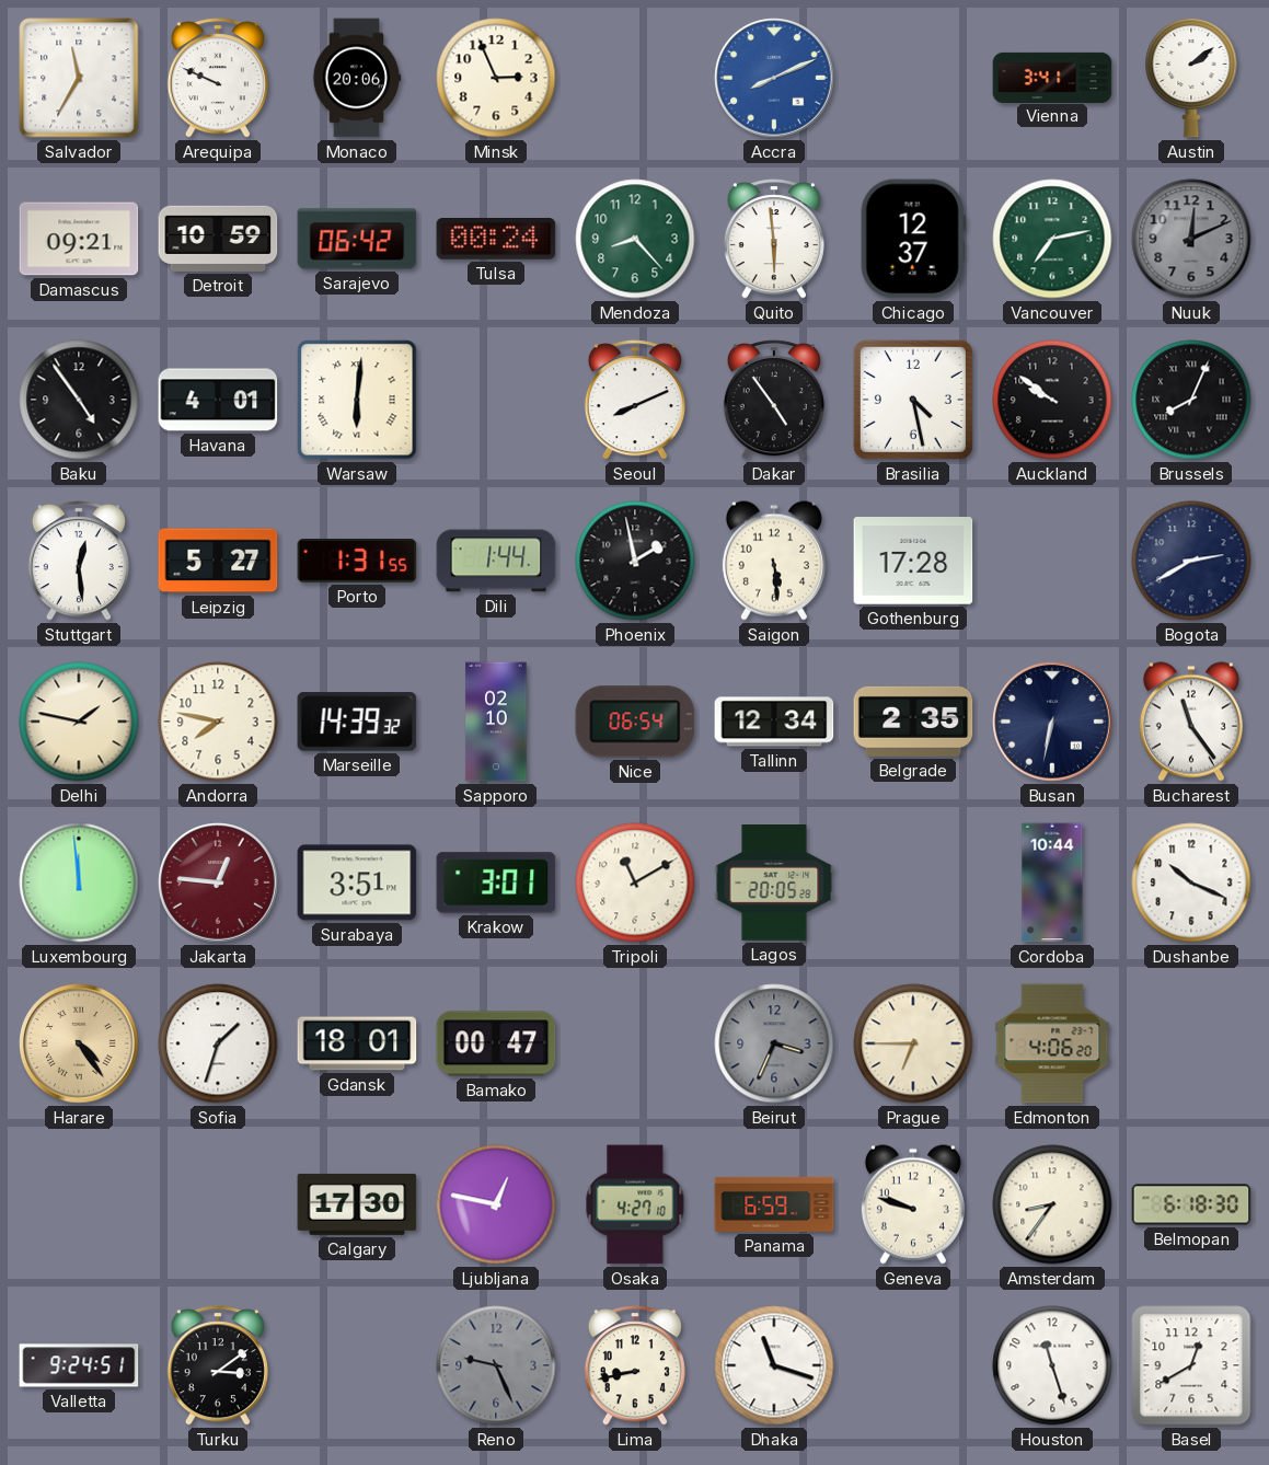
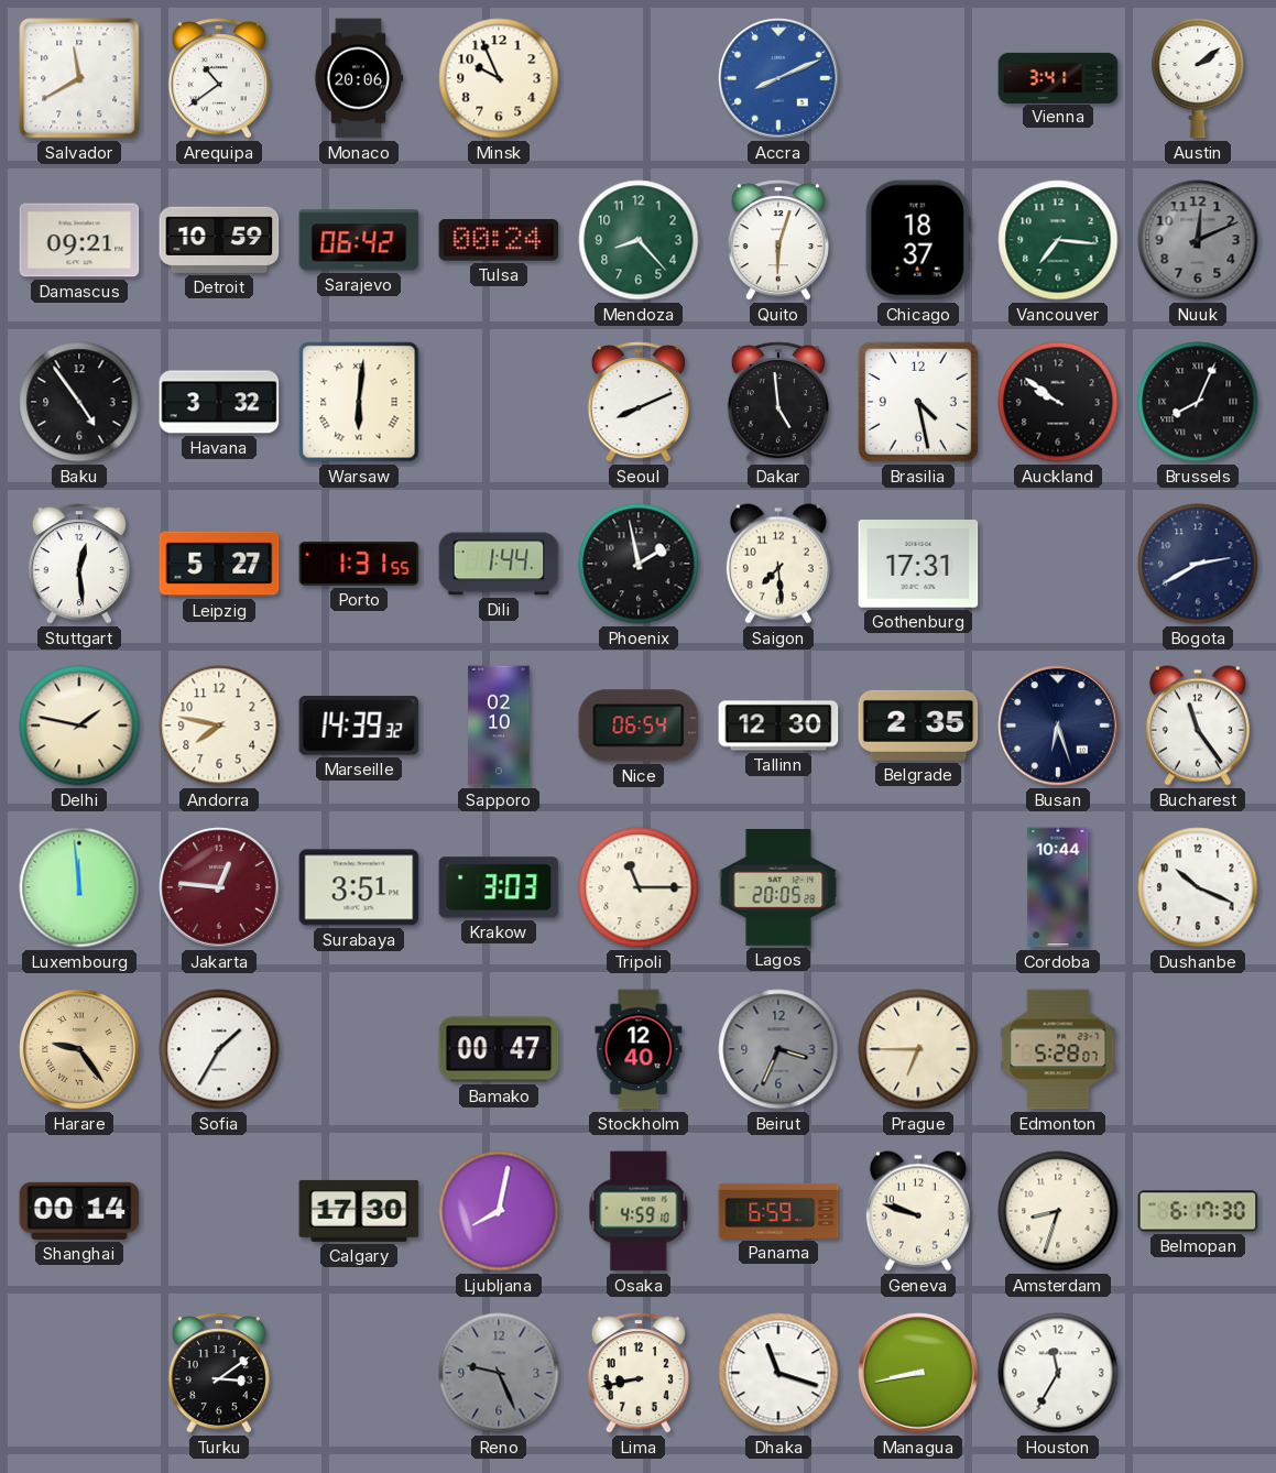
Salvador: 11:35 -> 11:40
Arequipa: 9:49 -> 10:39
Minsk: 2:56 -> 9:56
Quito: 5:59 -> 6:03
Chicago: 12:37 -> 18:37
Vancouver: 7:13 -> 7:16
Havana: 4:01 -> 3:32
Dakar: 4:54 -> 4:59
Saigon: 5:29 -> 7:29
Gothenburg: 17:28 -> 17:31
Tallinn: 12:34 -> 12:30
Busan: 6:32 -> 6:27
Krakow: 3:01 -> 3:03
Tripoli: 11:10 -> 11:15
Harare: 4:24 -> 9:24
Sofia: 1:33 -> 1:35
Gdansk: 18:01 -> none
Stockholm: none -> 12:40
Edmonton: 4:06 -> 5:28
Shanghai: none -> 00:14
Ljubljana: 12:47 -> 8:02
Osaka: 4:27 -> 4:59
Amsterdam: 8:36 -> 8:33
Belmopan: 6:18 -> 6:17
Valletta: 9:24 -> none
Managua: none -> 8:43
Houston: 11:27 -> 11:35
Basel: 12:40 -> none
